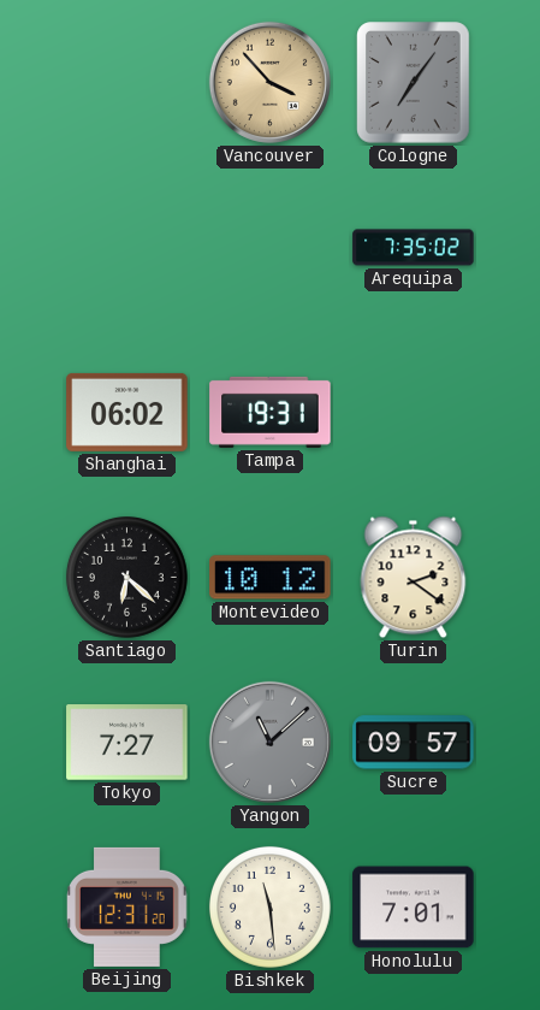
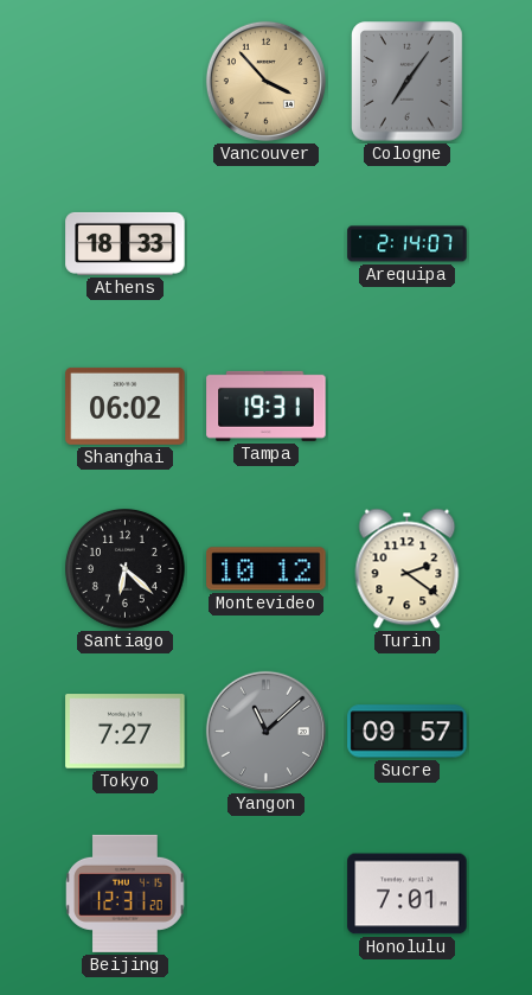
Athens: none -> 18:33
Arequipa: 7:35 -> 2:14
Bishkek: 11:29 -> none
